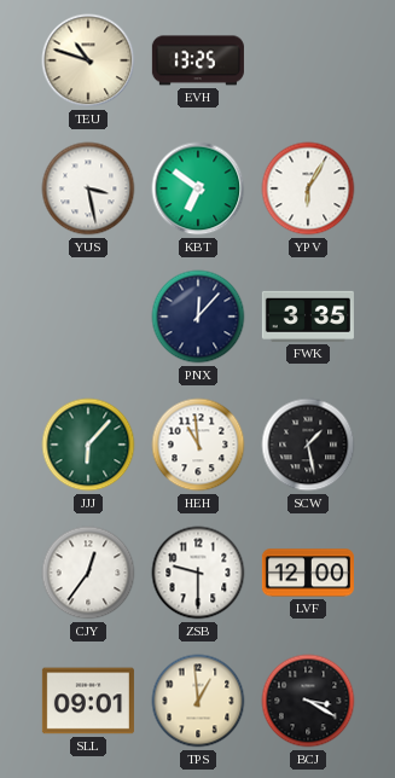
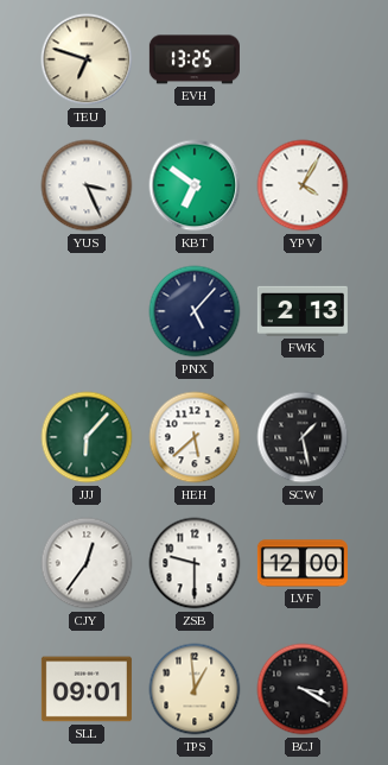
TEU: 10:48 -> 6:48
YUS: 3:28 -> 3:26
YPV: 6:05 -> 4:05
PNX: 12:07 -> 5:07
FWK: 3:35 -> 2:13
HEH: 10:59 -> 5:38
